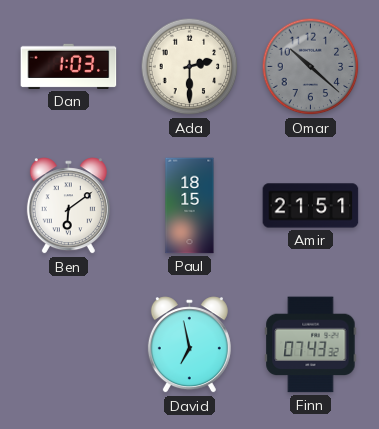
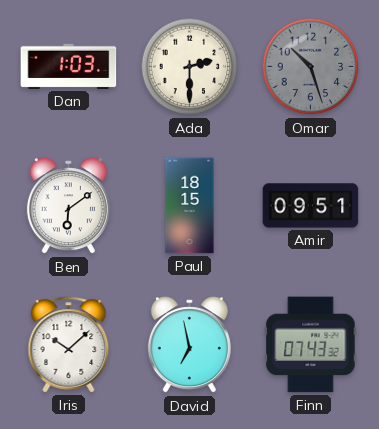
Omar: 10:22 -> 10:27
Amir: 21:51 -> 09:51
Iris: none -> 10:08
